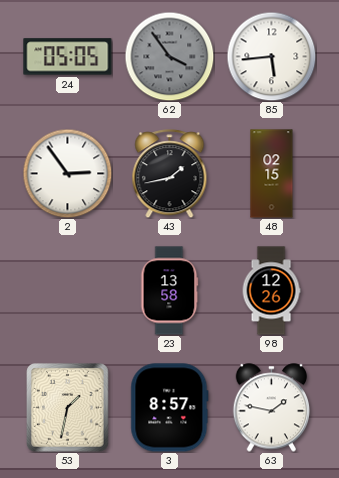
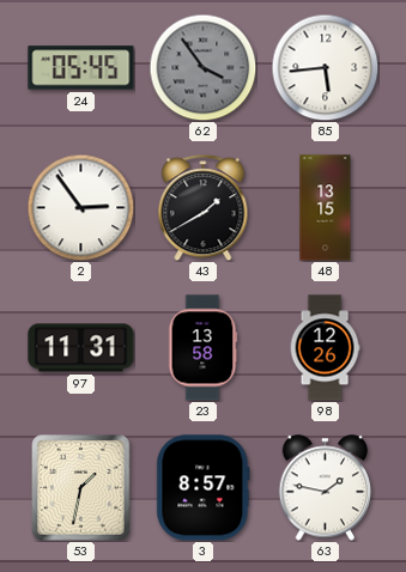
24: 05:05 -> 05:45
43: 1:43 -> 1:40
48: 02:15 -> 13:15
97: none -> 11:31
